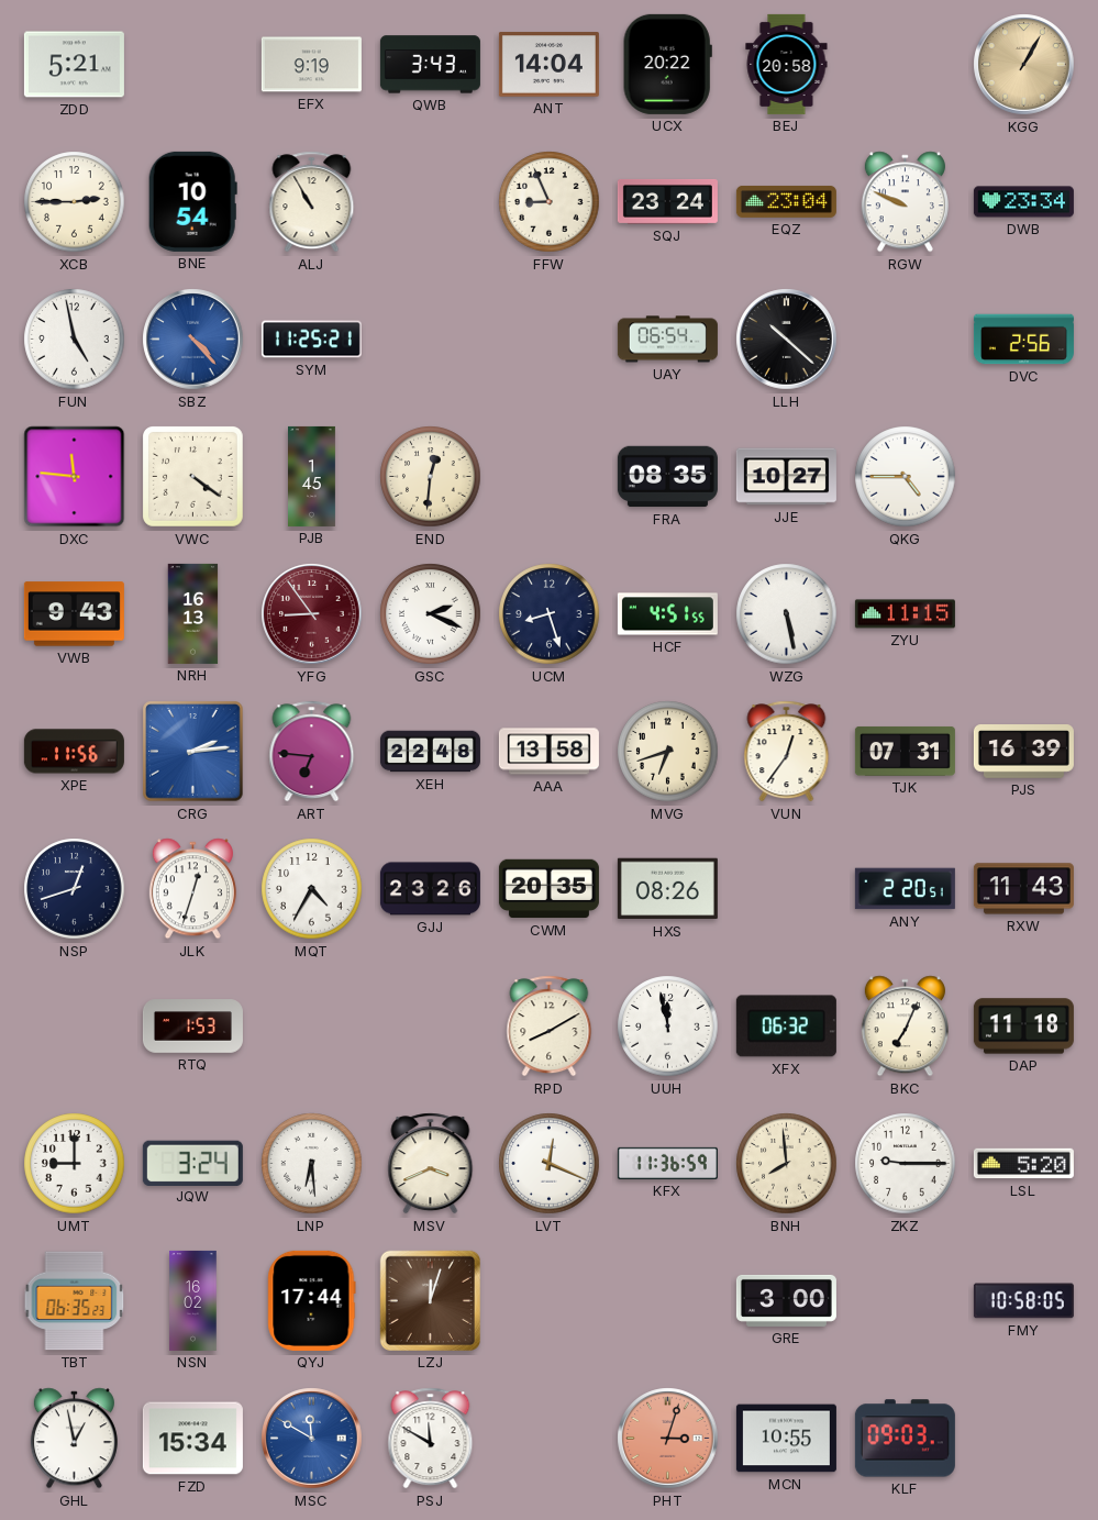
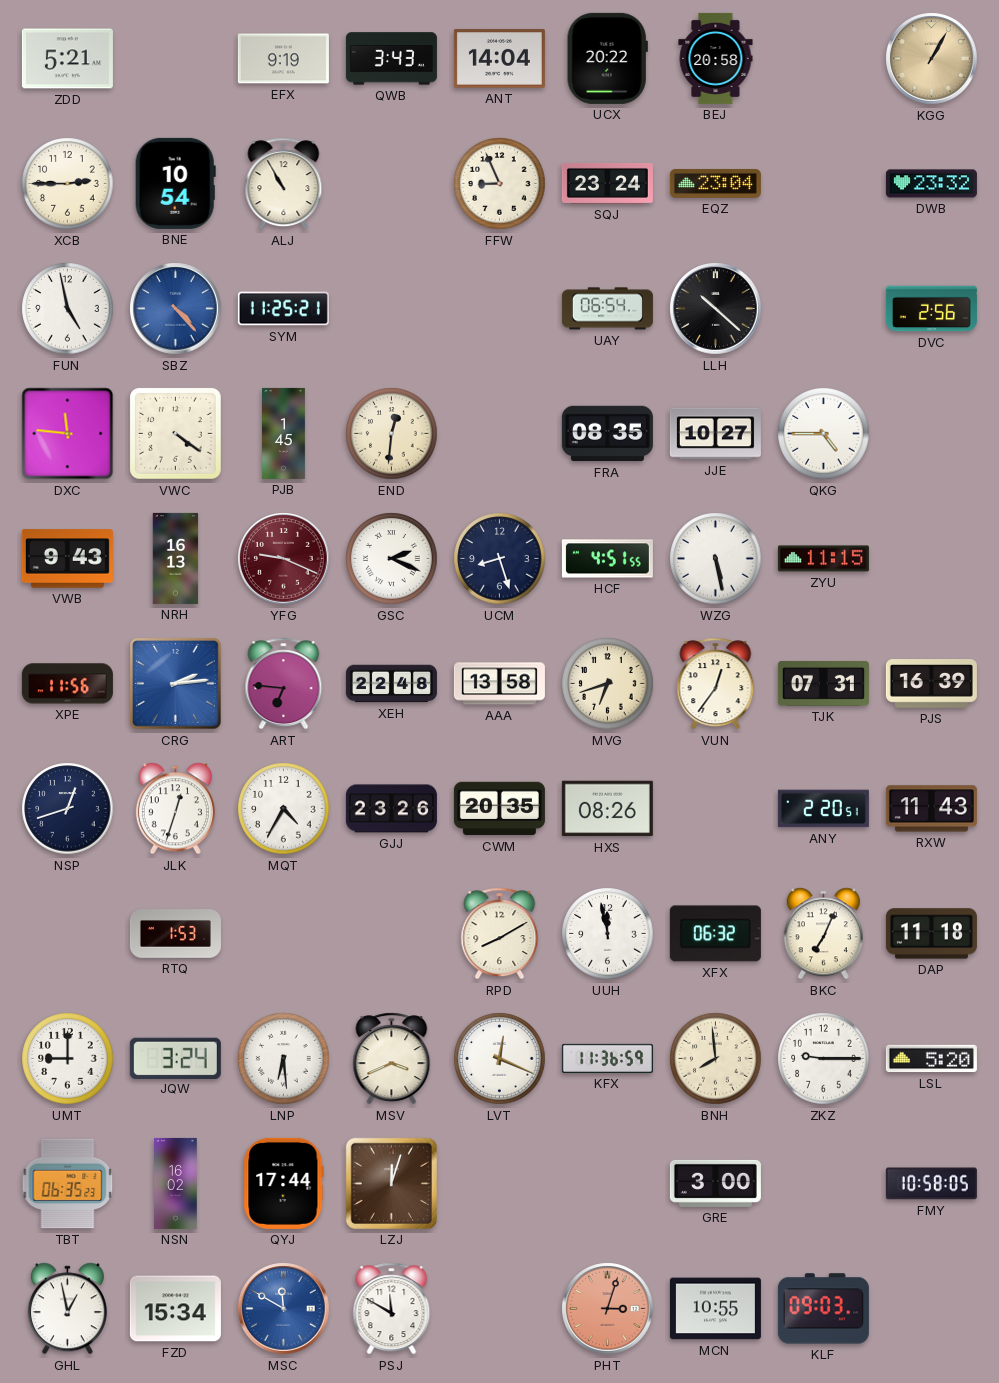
RGW: 9:49 -> none
DWB: 23:34 -> 23:32
YFG: 8:54 -> 9:19
